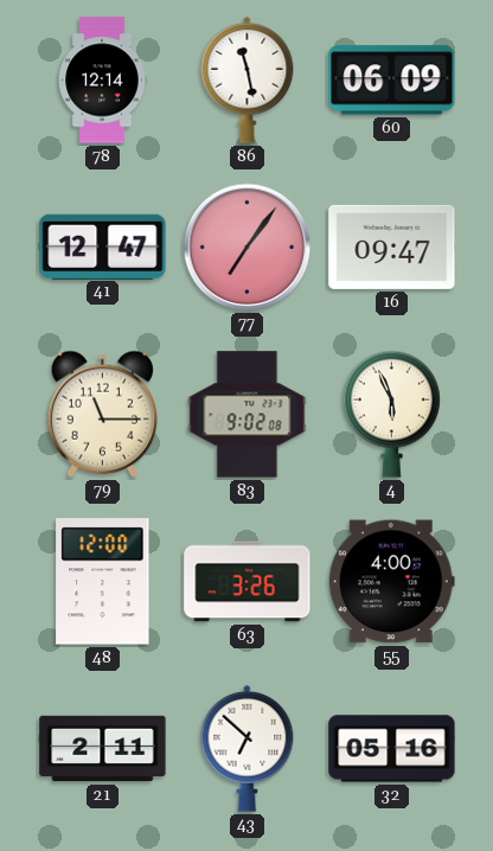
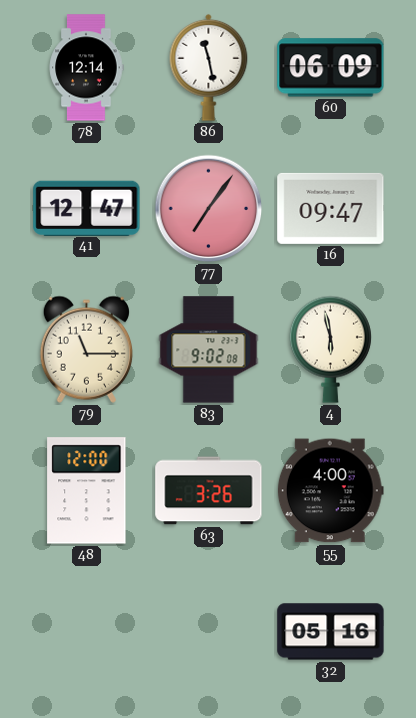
4: 5:56 -> 5:58
21: 2:11 -> none
43: 6:52 -> none
